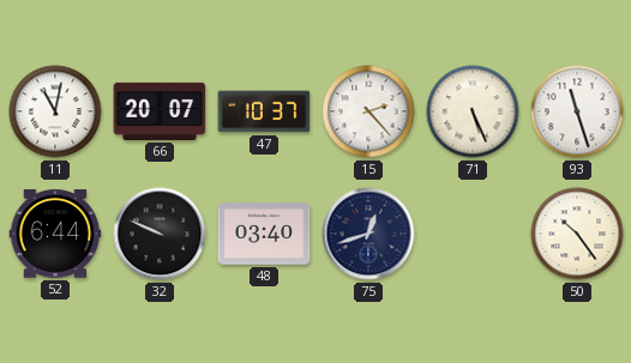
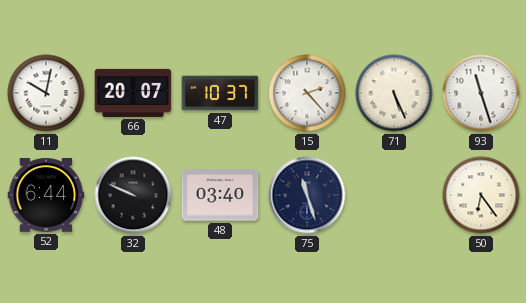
11: 11:02 -> 10:02
75: 12:42 -> 11:27
50: 10:24 -> 6:24
